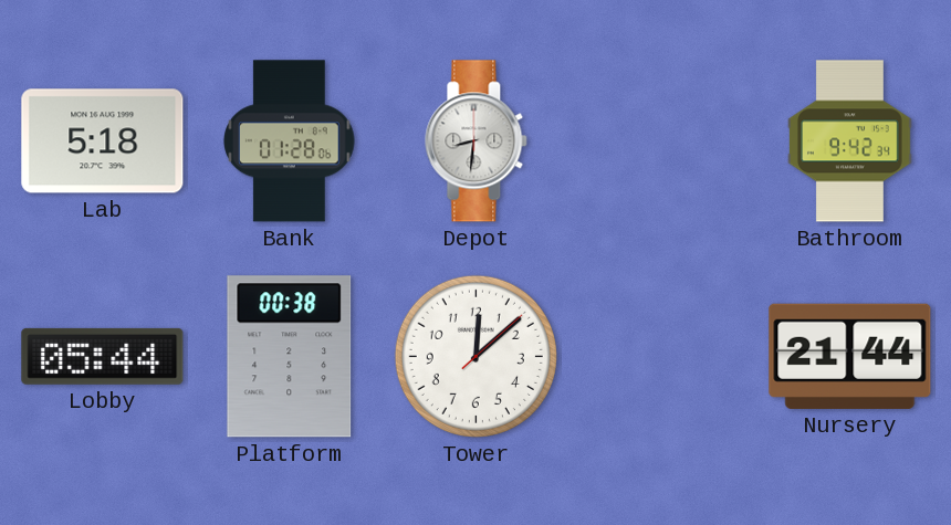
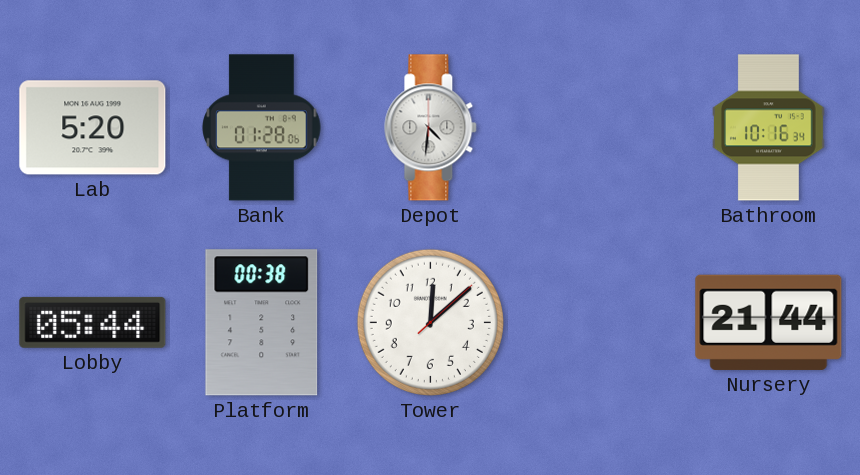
Lab: 5:18 -> 5:20
Depot: 8:31 -> 4:31
Bathroom: 9:42 -> 10:16
